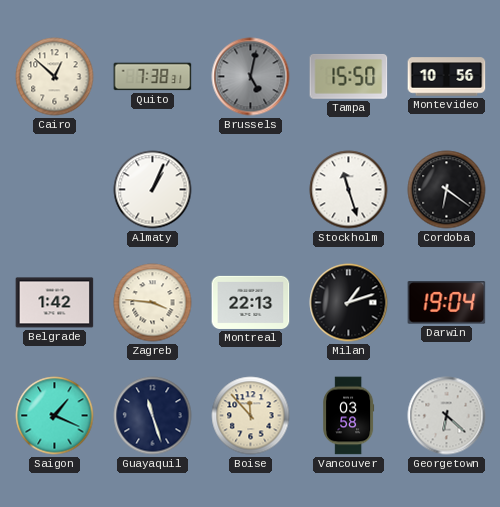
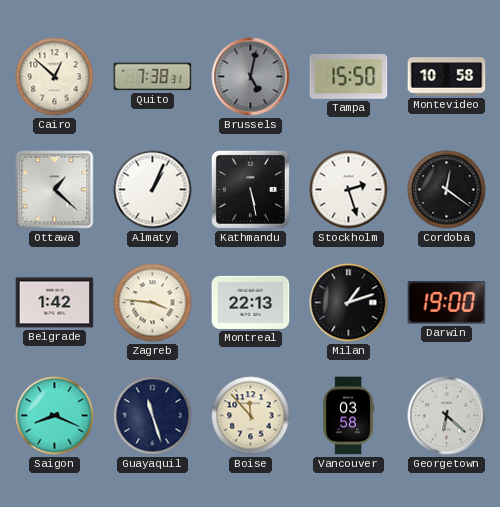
Montevideo: 10:56 -> 10:58
Ottawa: none -> 1:22
Kathmandu: none -> 5:28
Stockholm: 11:27 -> 2:27
Cordoba: 6:21 -> 12:21
Darwin: 19:04 -> 19:00
Saigon: 1:19 -> 8:19
